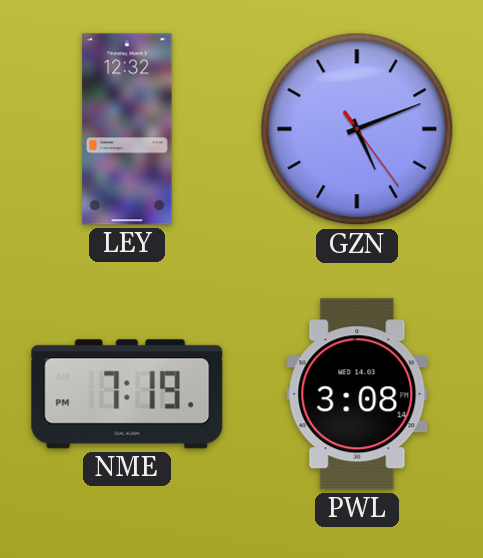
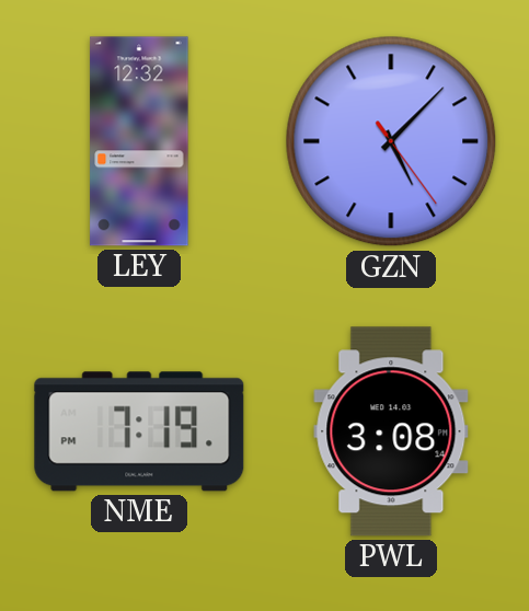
GZN: 5:11 -> 5:07
